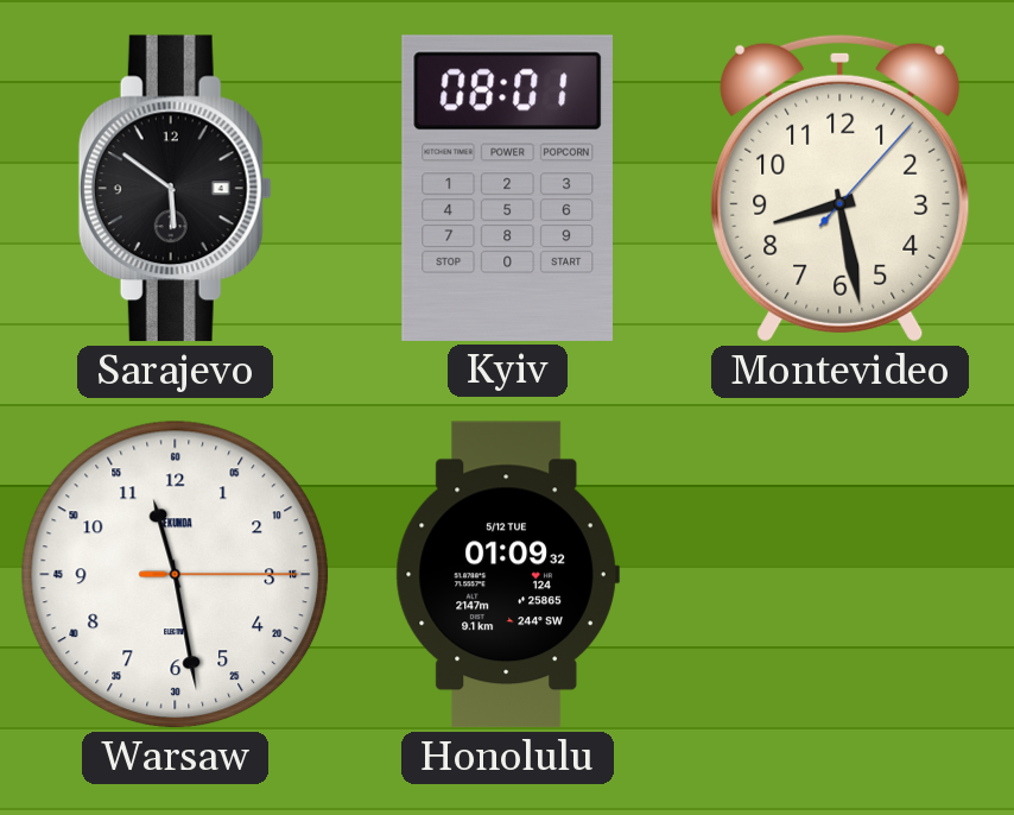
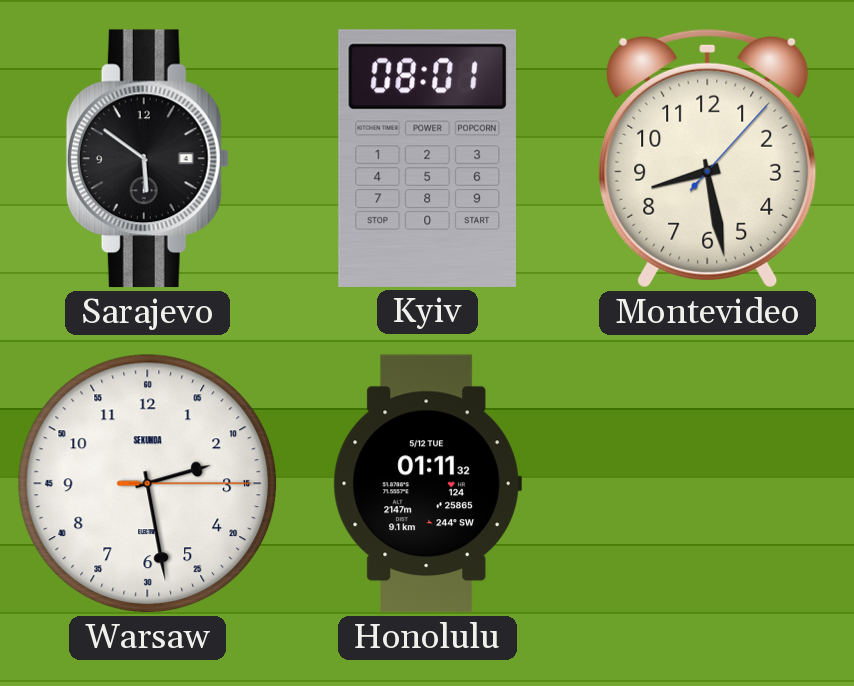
Warsaw: 11:28 -> 2:28
Honolulu: 01:09 -> 01:11
